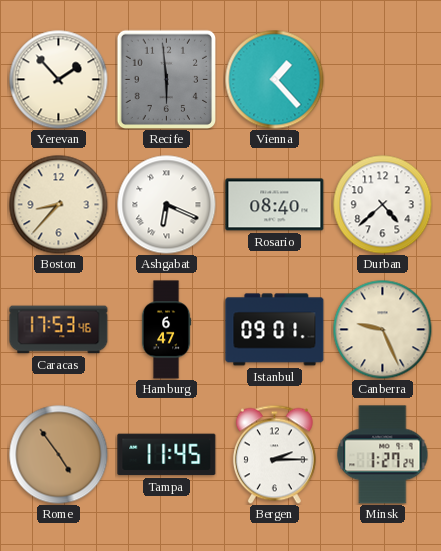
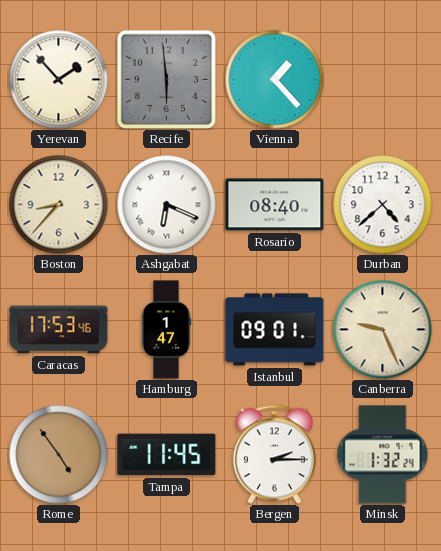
Hamburg: 6:47 -> 1:47
Minsk: 1:27 -> 1:32
